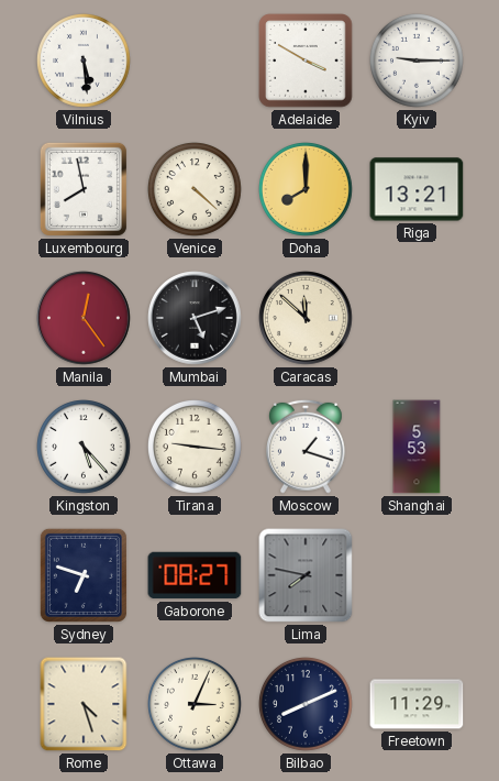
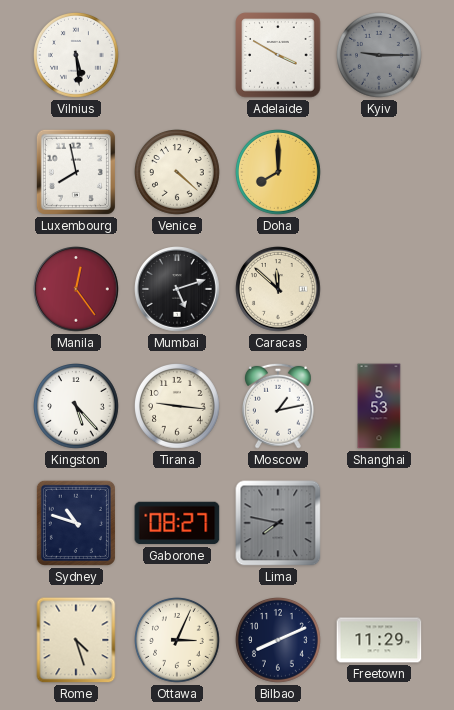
Kyiv dial: white -> grey
Riga: 13:21 -> none
Moscow: 1:18 -> 1:13
Sydney: 6:48 -> 10:48
